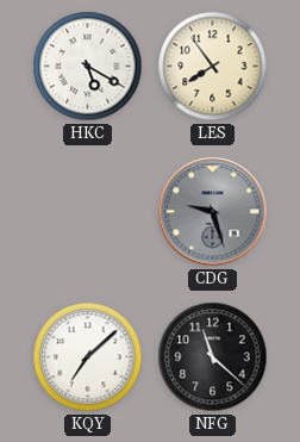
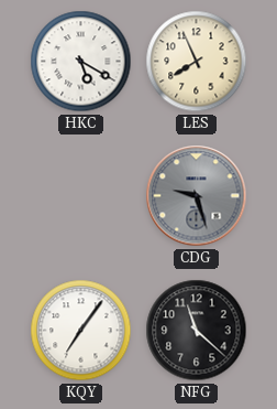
LES: 7:54 -> 7:56
KQY: 7:08 -> 7:06
